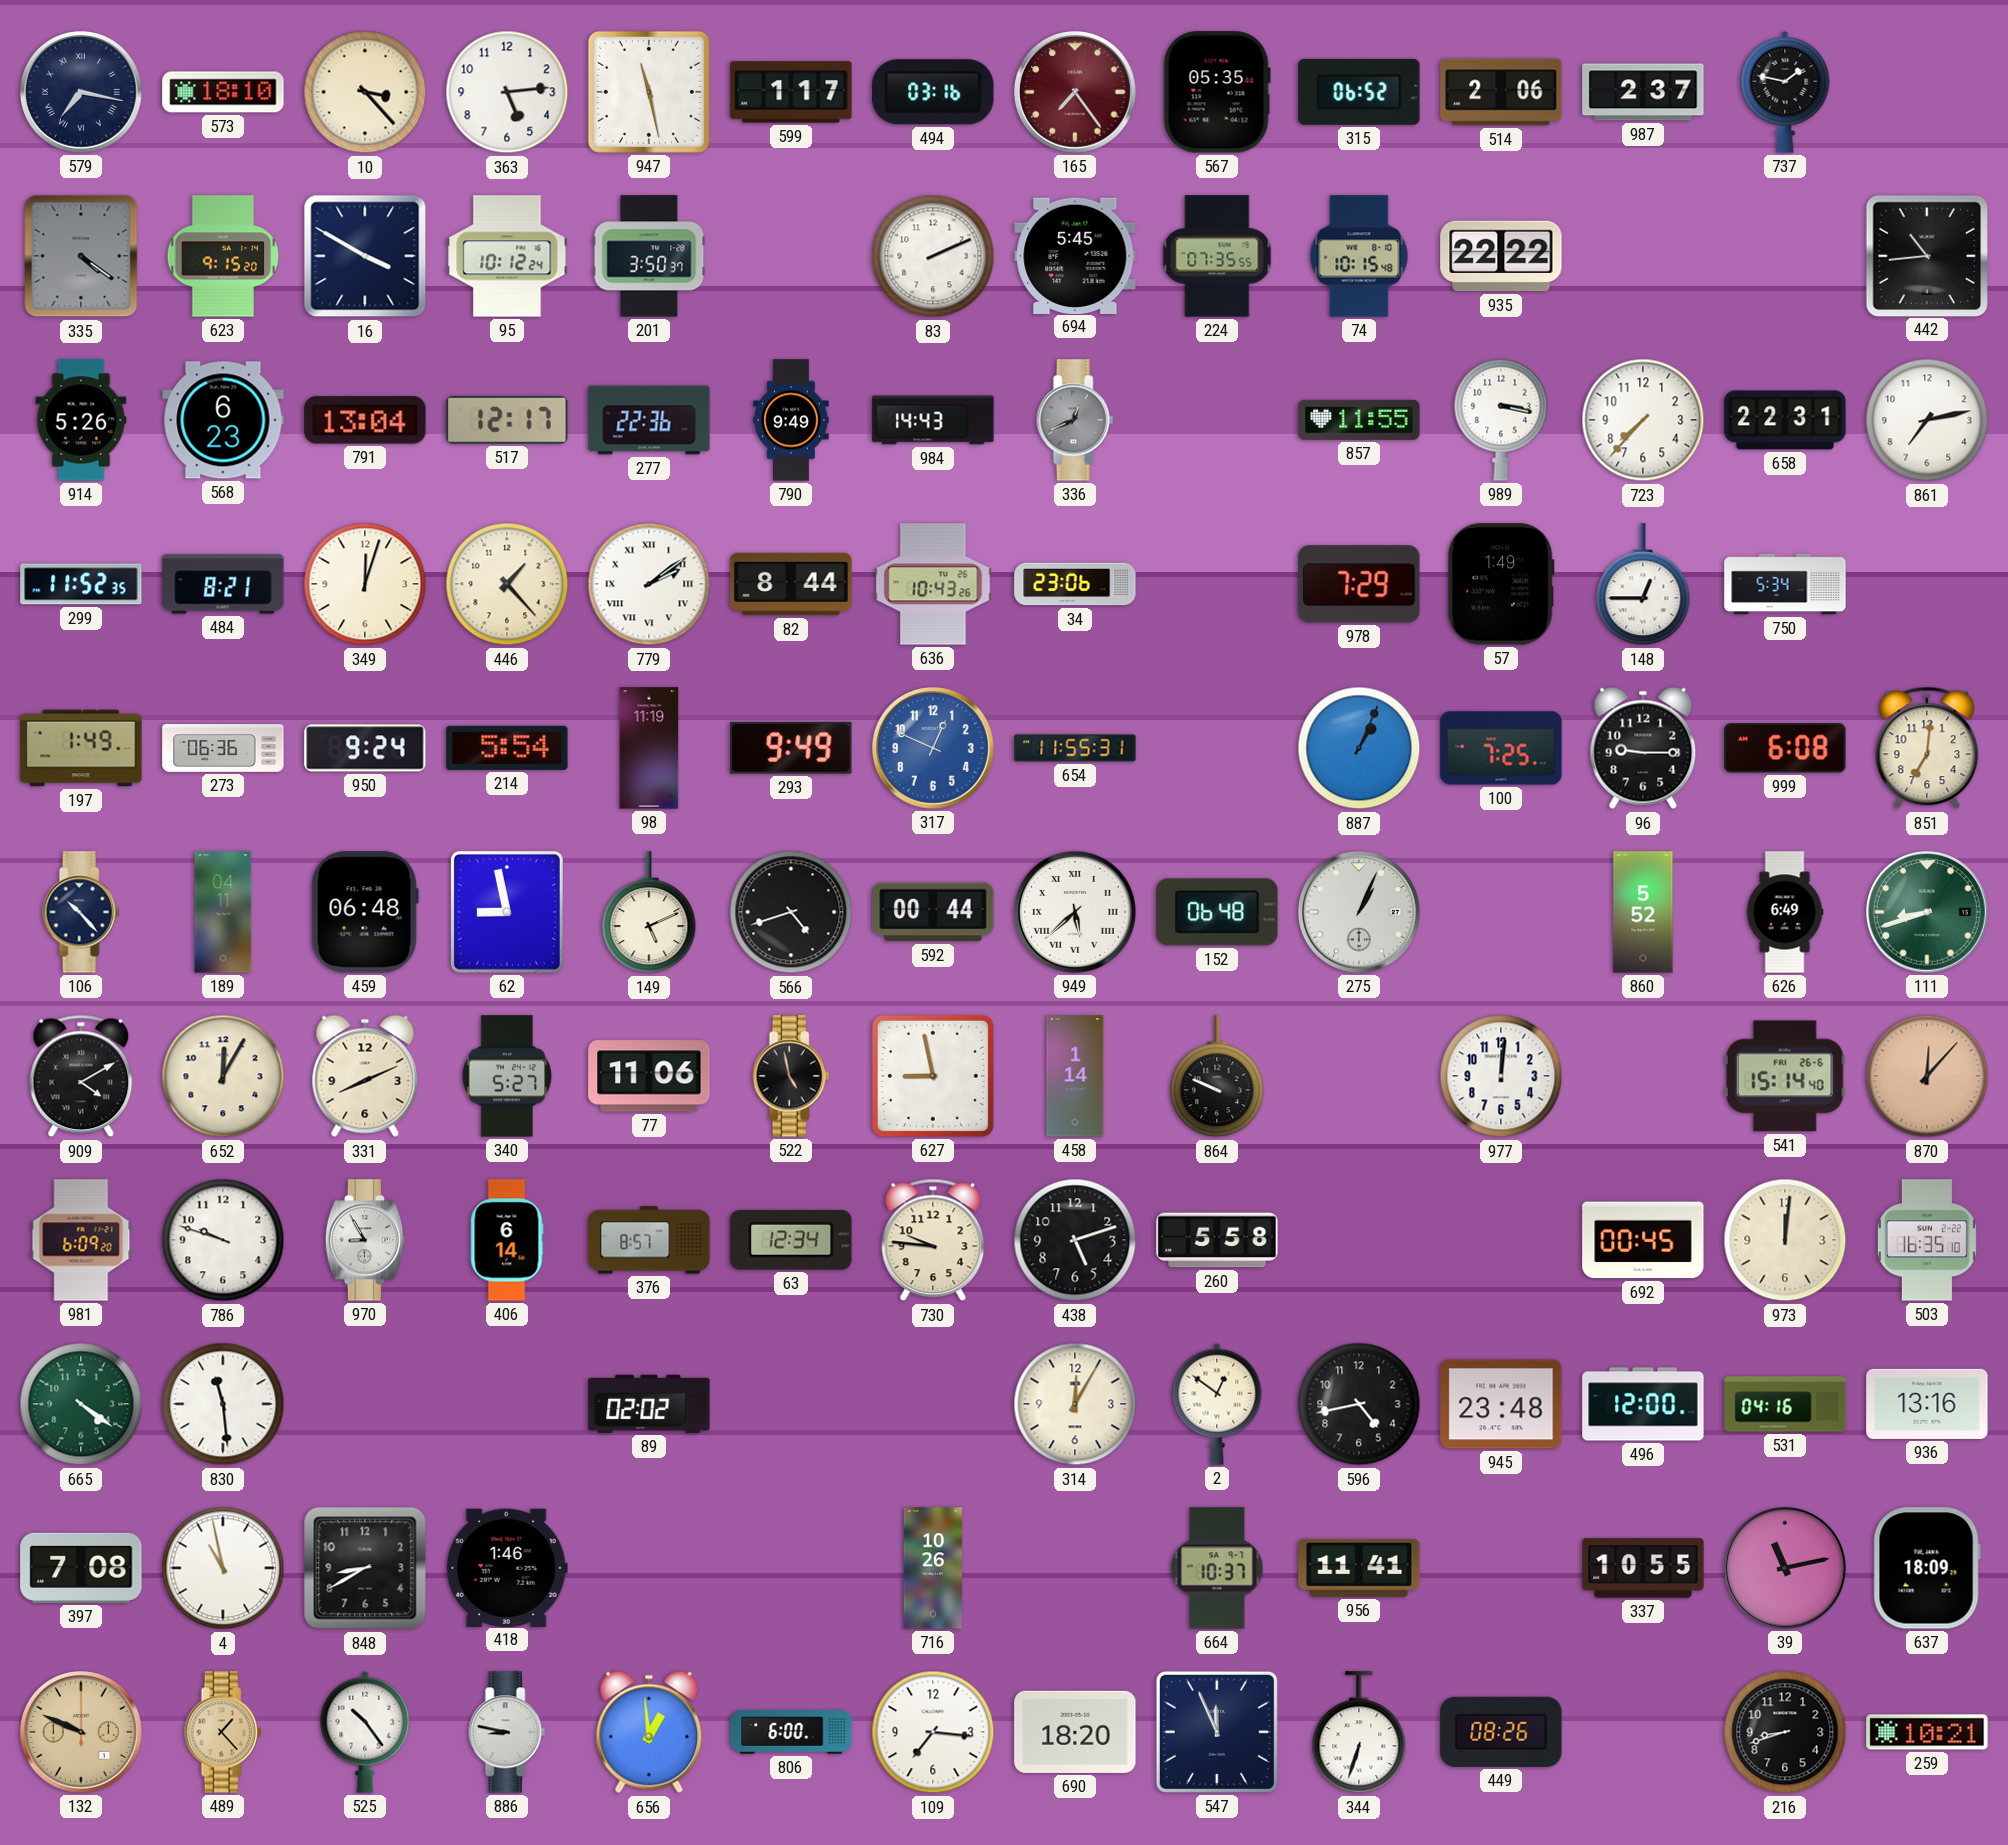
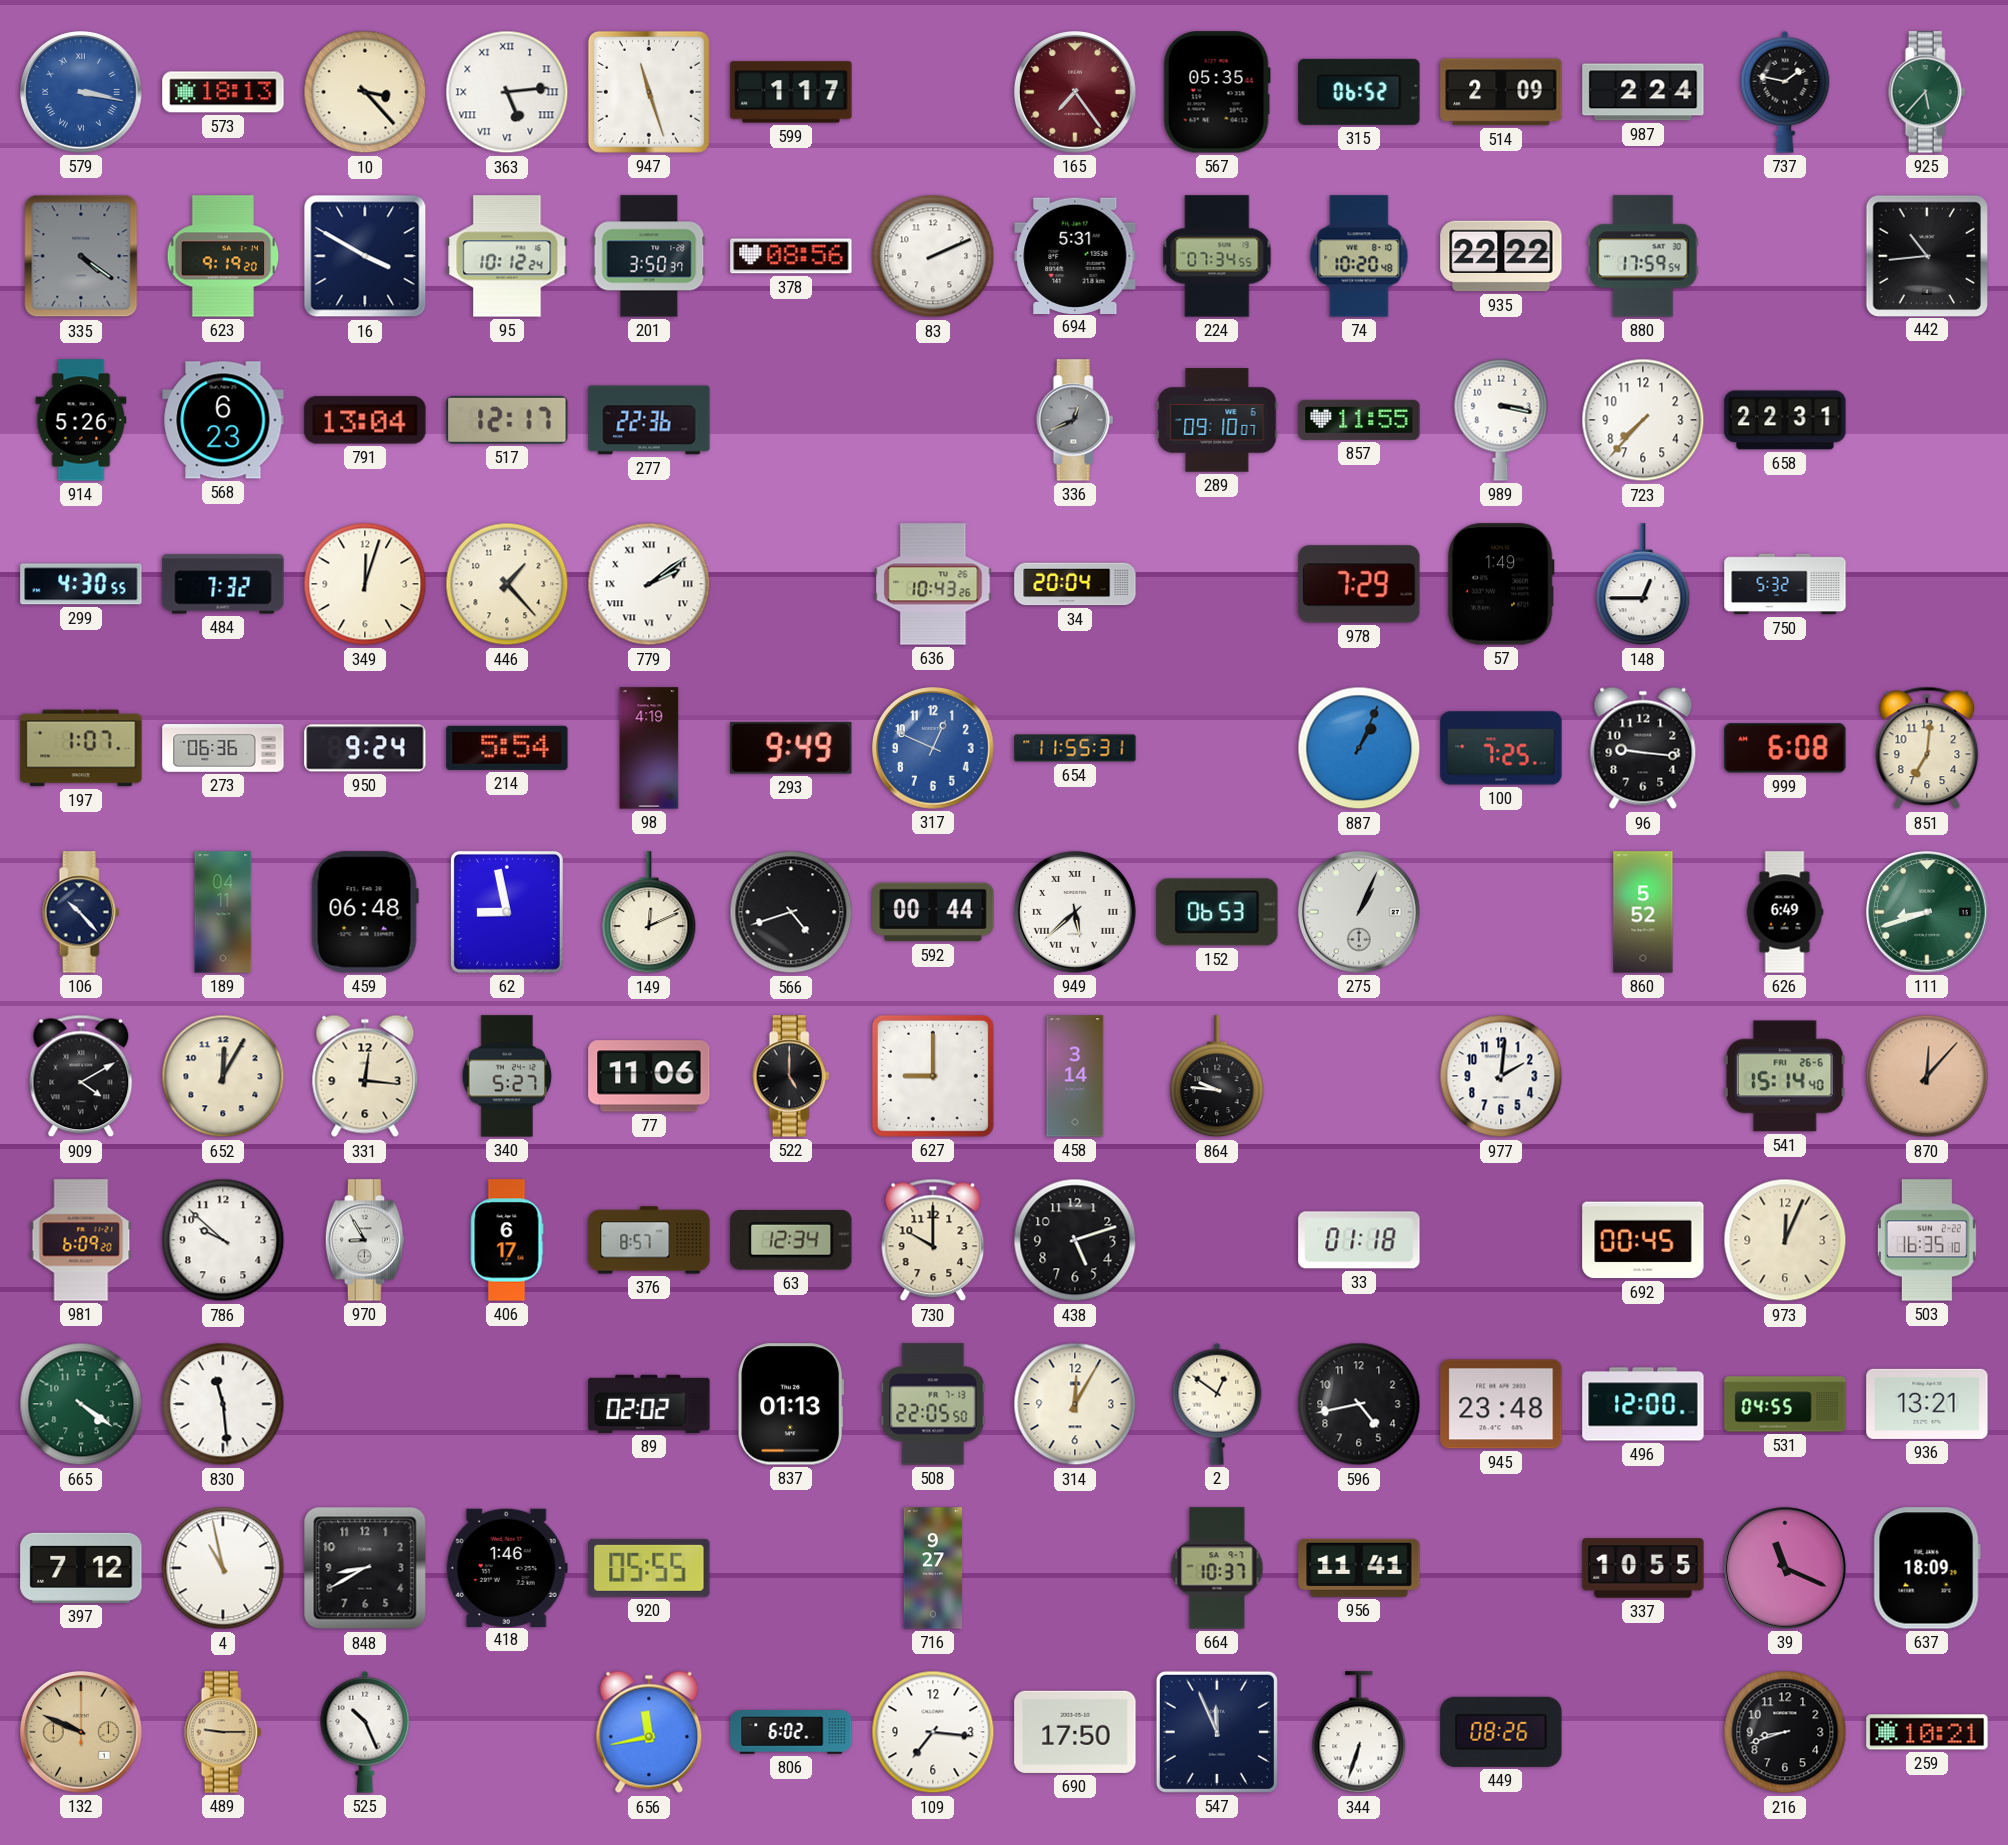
579: 7:17 -> 3:17
579 dial: navy -> blue
573: 18:10 -> 18:13
363 numerals: Arabic -> Roman
947: 11:28 -> 11:27
494: 03:16 -> none
514: 2:06 -> 2:09
987: 2:37 -> 2:24
925: none -> 5:37
623: 9:15 -> 9:19
378: none -> 08:56
694: 5:45 -> 5:31
224: 07:35 -> 07:34
74: 10:15 -> 10:20
880: none -> 17:59
790: 9:49 -> none
984: 14:43 -> none
289: none -> 09:10
861: 7:13 -> none
299: 11:52 -> 4:30
484: 8:21 -> 7:32
82: 8:44 -> none
34: 23:06 -> 20:04
750: 5:34 -> 5:32
197: 1:49 -> 1:07
98: 11:19 -> 4:19
96: 9:15 -> 9:16
149: 5:11 -> 12:11
152: 06:48 -> 06:53
331: 8:11 -> 12:16
522: 4:58 -> 5:00
627: 8:58 -> 9:00
458: 1:14 -> 3:14
864: 9:49 -> 9:46
977: 12:01 -> 2:01
786: 9:48 -> 9:52
406: 6:14 -> 6:17
730: 9:46 -> 10:00
260: 5:58 -> none
33: none -> 01:18
973: 12:01 -> 12:04
837: none -> 01:13
508: none -> 22:05
531: 04:16 -> 04:55
936: 13:16 -> 13:21
397: 7:08 -> 7:12
920: none -> 05:55
716: 10:26 -> 9:27
39: 11:13 -> 11:19
489: 1:23 -> 9:15
525: 10:24 -> 10:26
886: 8:47 -> none
656: 12:59 -> 11:43
806: 6:00 -> 6:02
690: 18:20 -> 17:50
